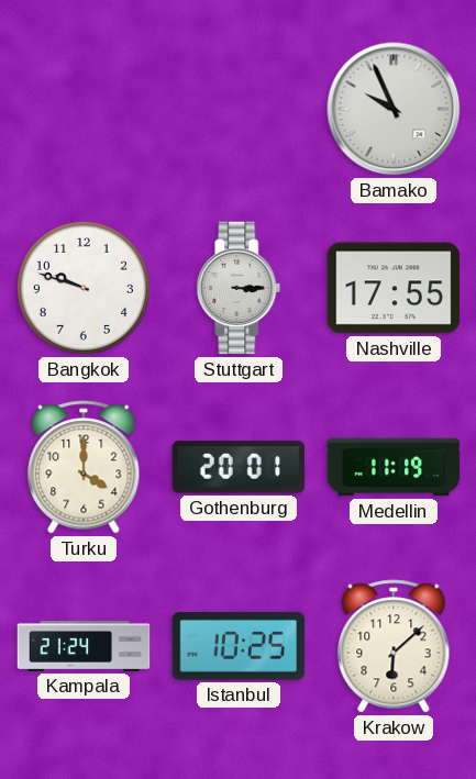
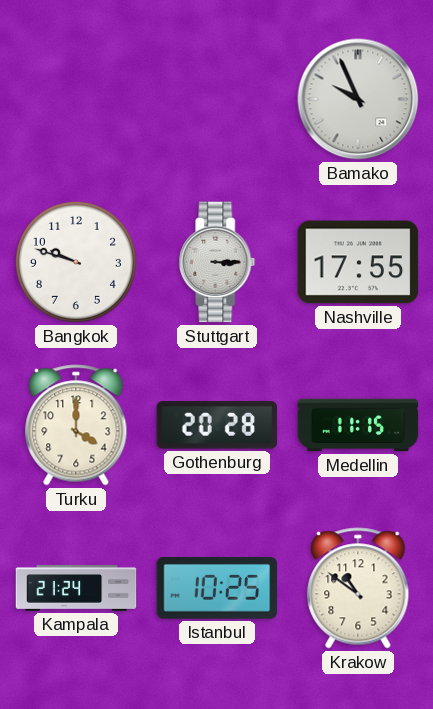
Gothenburg: 20:01 -> 20:28
Medellin: 11:19 -> 11:15
Krakow: 6:08 -> 10:51
